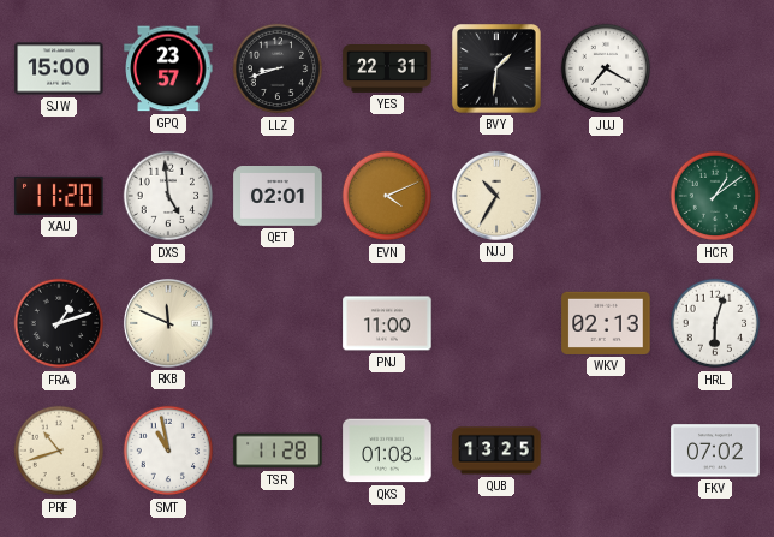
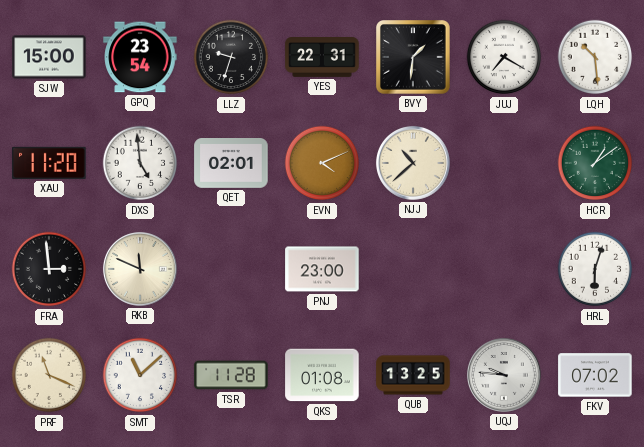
GPQ: 23:57 -> 23:54
LLZ: 8:42 -> 9:33
LQH: none -> 10:29
NJJ: 10:35 -> 10:38
FRA: 1:12 -> 2:59
PNJ: 11:00 -> 23:00
WKV: 02:13 -> none
PRF: 10:42 -> 11:19
SMT: 10:58 -> 11:08
UQJ: none -> 9:46
